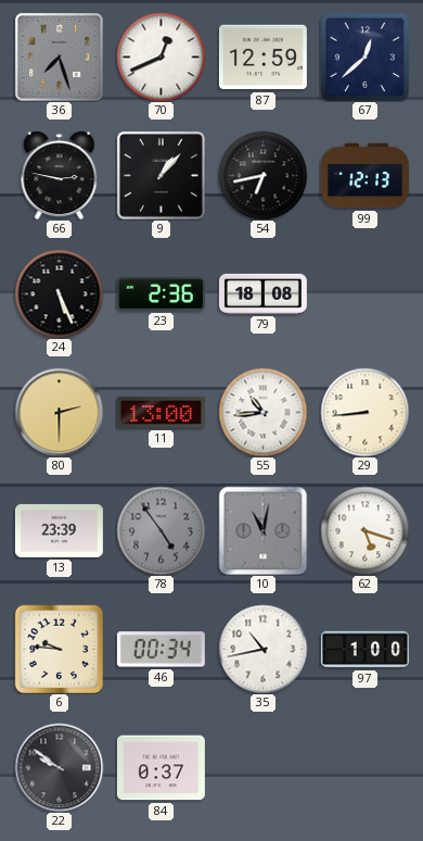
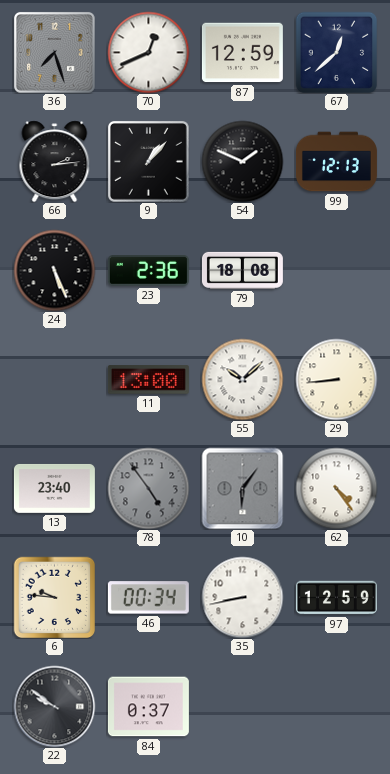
66: 2:47 -> 2:14
54: 6:43 -> 1:49
80: 2:30 -> none
55: 10:44 -> 10:08
13: 23:39 -> 23:40
10: 11:02 -> 6:06
62: 5:18 -> 4:24
35: 10:43 -> 8:43
97: 1:00 -> 12:59
